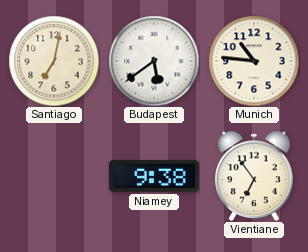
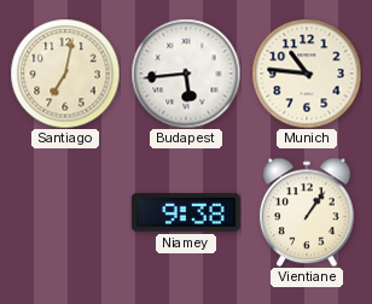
Budapest: 5:39 -> 5:44
Vientiane: 6:54 -> 1:06
